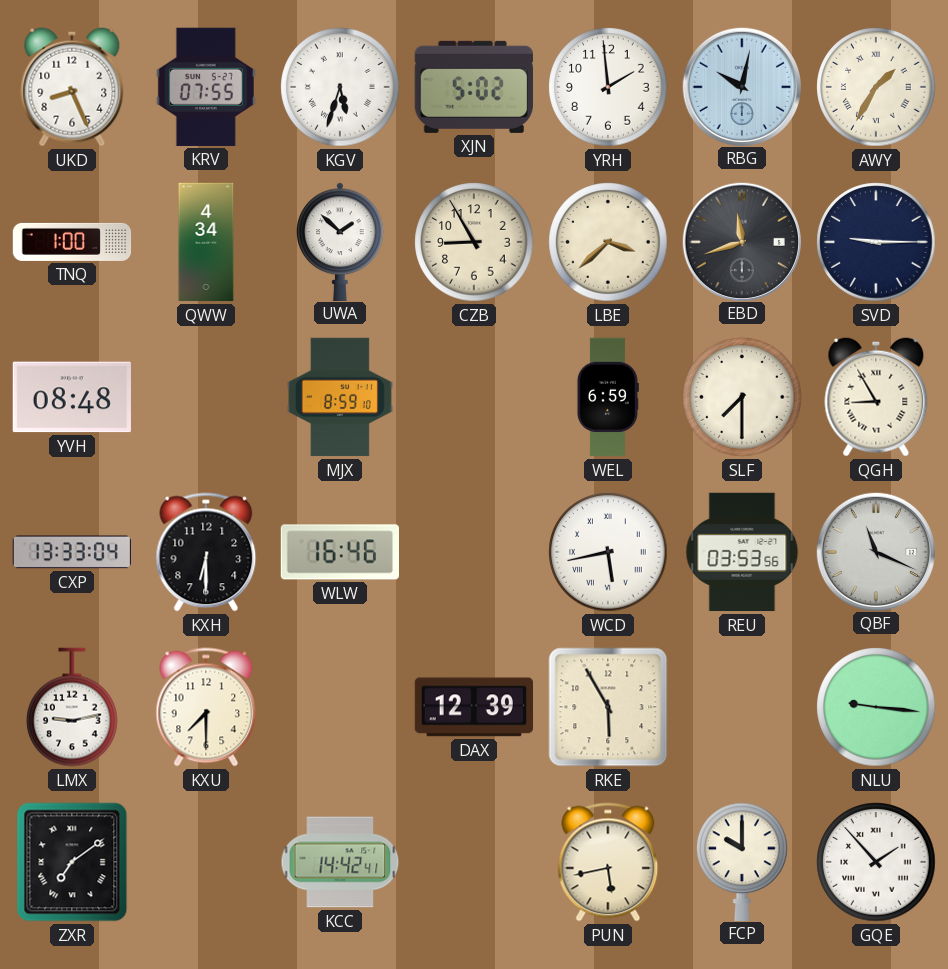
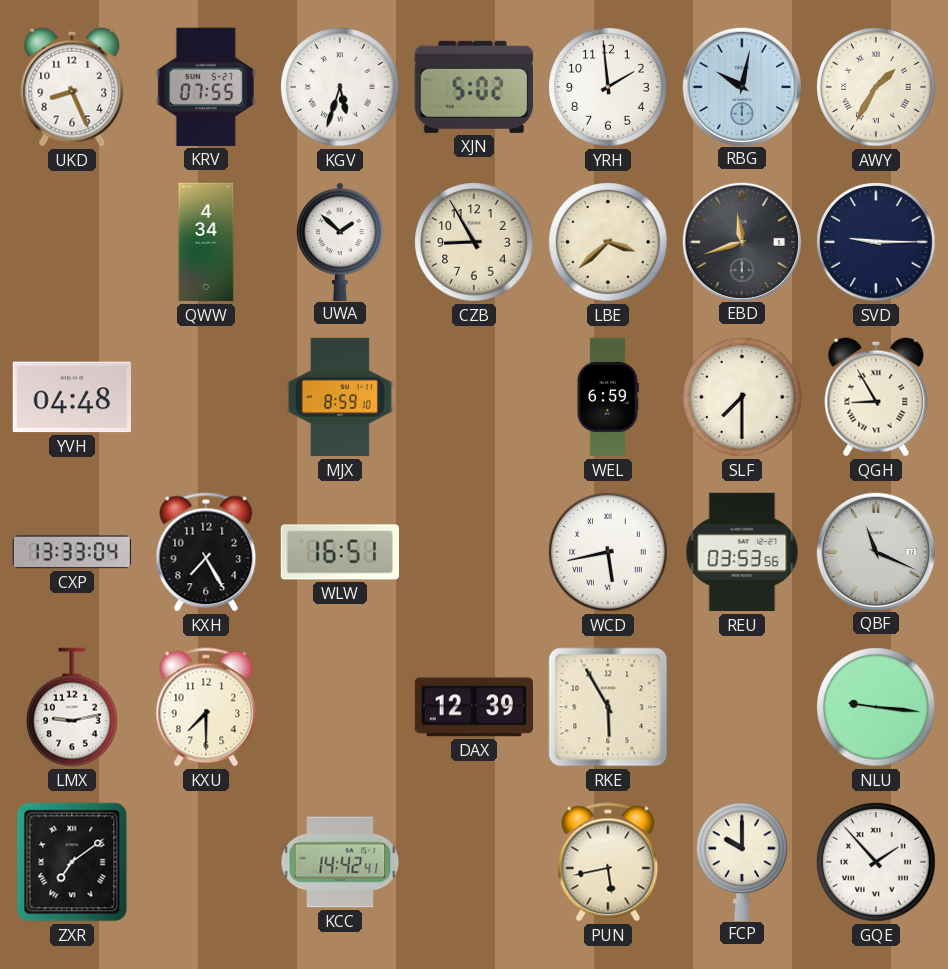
TNQ: 1:00 -> none
YVH: 08:48 -> 04:48
KXH: 6:30 -> 7:25
WLW: 16:46 -> 16:51
